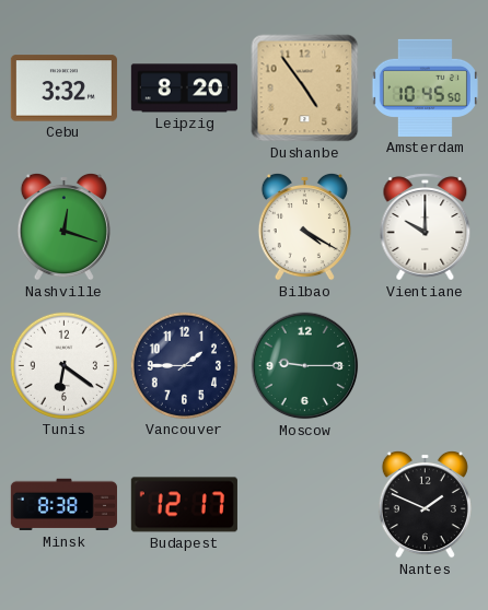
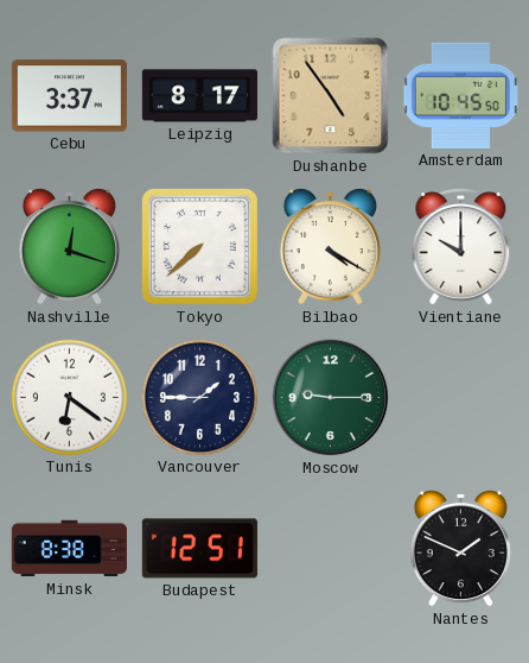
Cebu: 3:32 -> 3:37
Leipzig: 8:20 -> 8:17
Tokyo: none -> 7:38
Budapest: 12:17 -> 12:51
